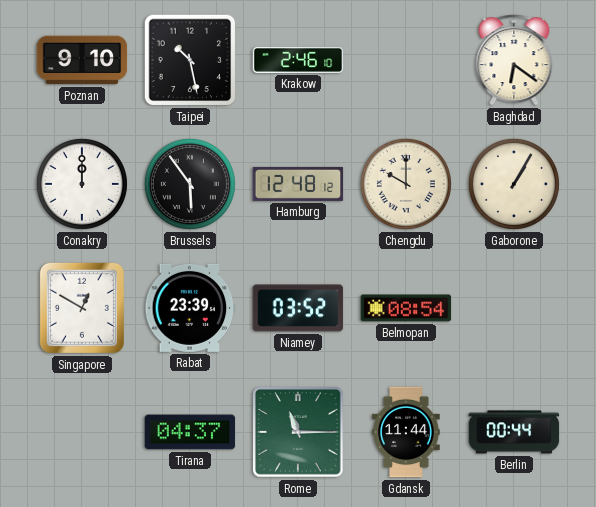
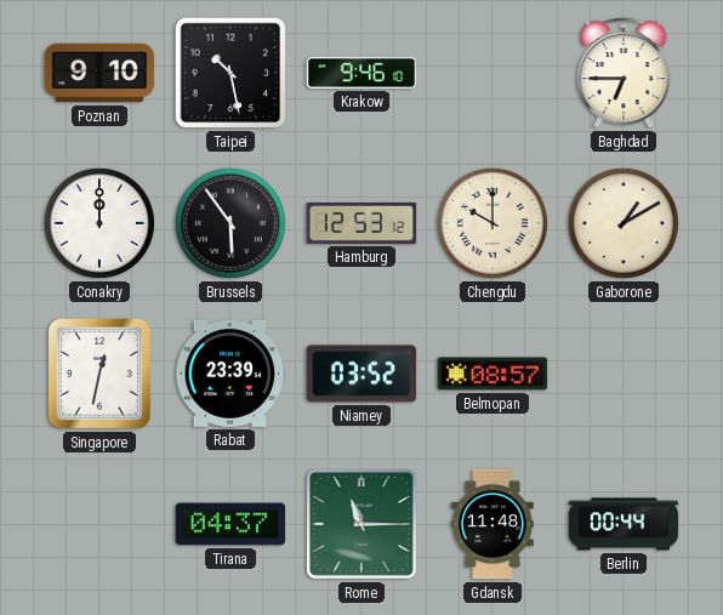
Krakow: 2:46 -> 9:46
Baghdad: 6:21 -> 6:45
Hamburg: 12:48 -> 12:53
Gaborone: 1:05 -> 1:10
Singapore: 12:50 -> 12:32
Belmopan: 08:54 -> 08:57
Gdansk: 11:44 -> 11:48
